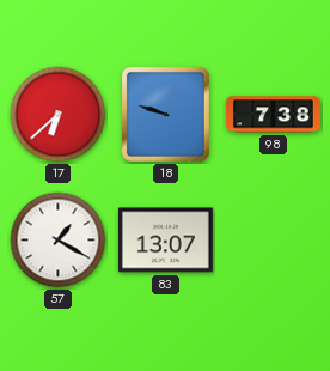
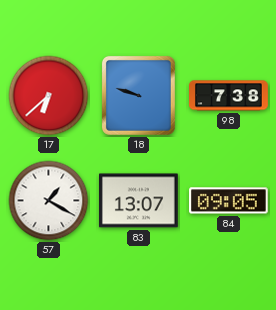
84: none -> 09:05
